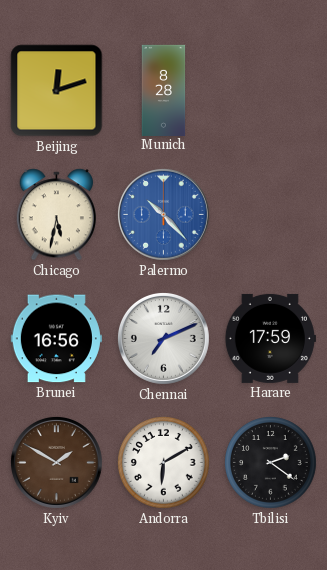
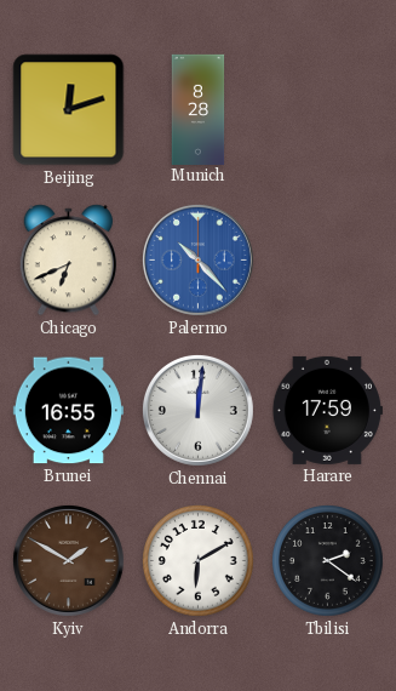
Chicago: 5:32 -> 6:41
Brunei: 16:56 -> 16:55
Chennai: 7:11 -> 12:01
